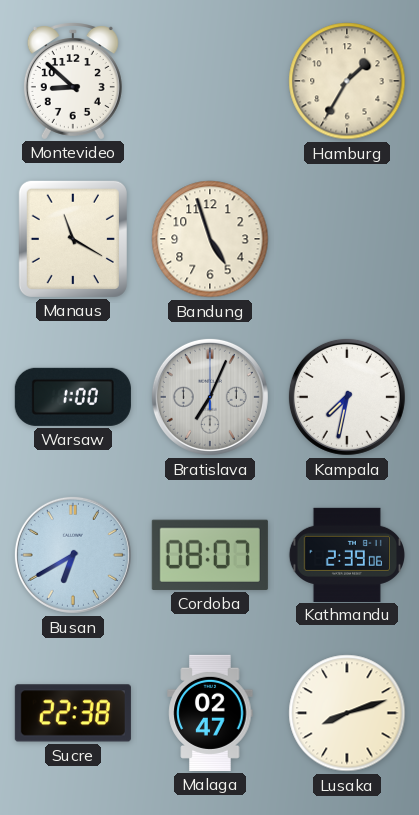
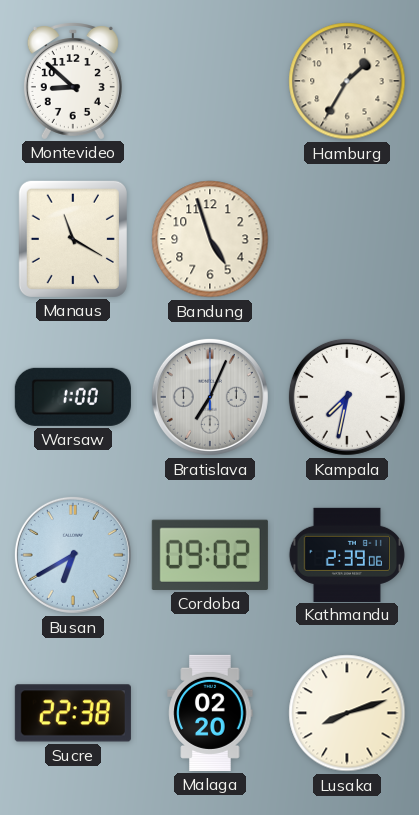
Cordoba: 08:07 -> 09:02
Malaga: 02:47 -> 02:20
